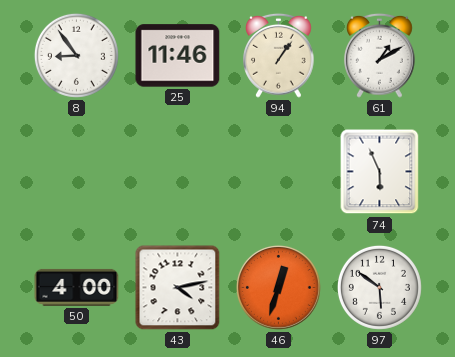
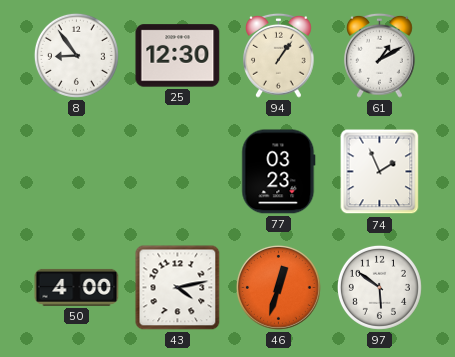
25: 11:46 -> 12:30
77: none -> 03:23
74: 5:56 -> 1:56
